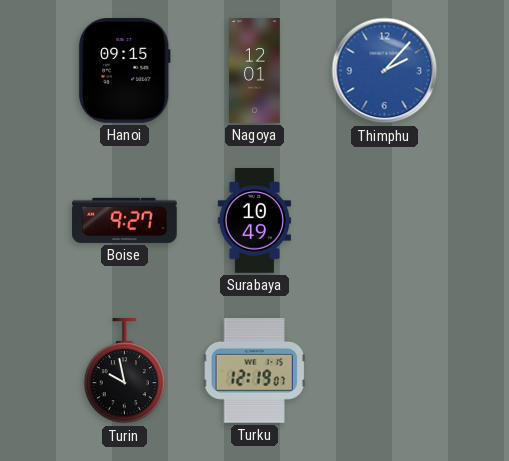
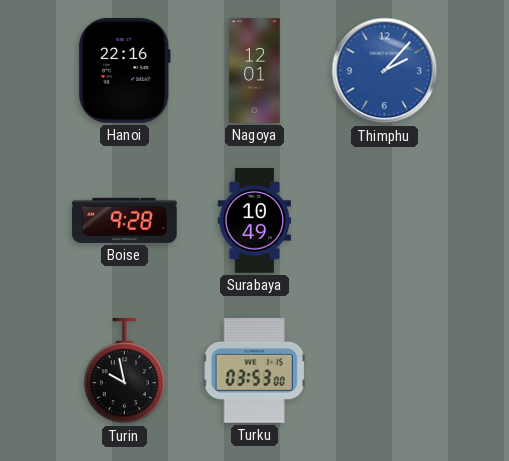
Hanoi: 09:15 -> 22:16
Boise: 9:27 -> 9:28
Turku: 12:19 -> 03:53
